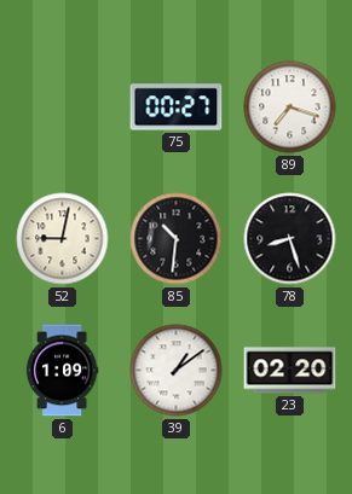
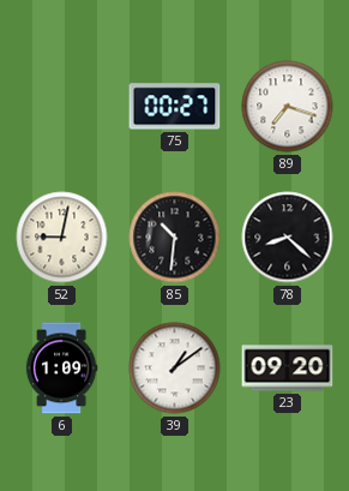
78: 8:27 -> 8:22
23: 02:20 -> 09:20
